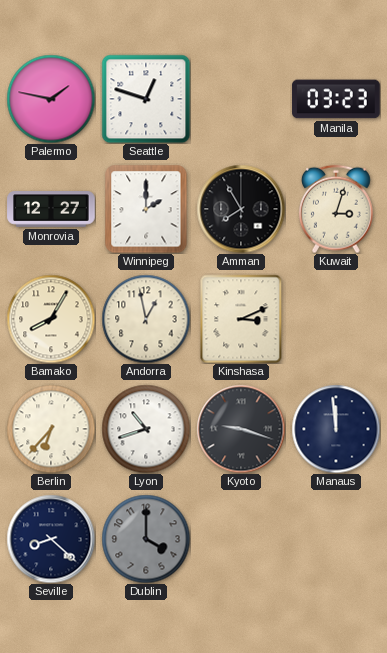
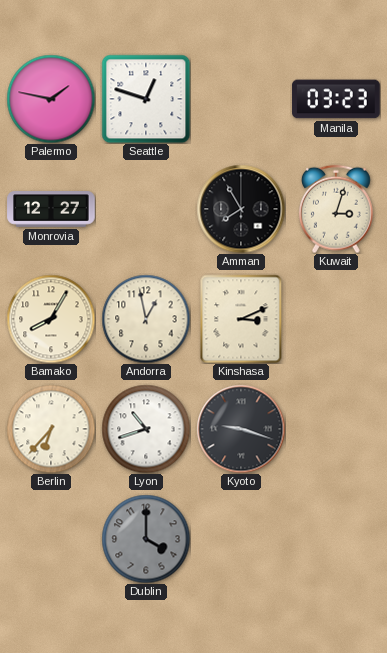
Winnipeg: 2:00 -> none
Manaus: 11:59 -> none
Seville: 8:22 -> none
